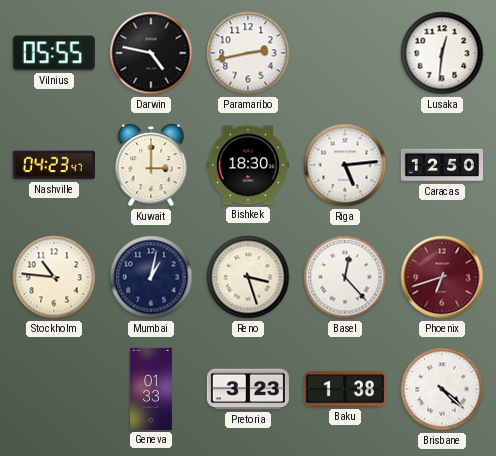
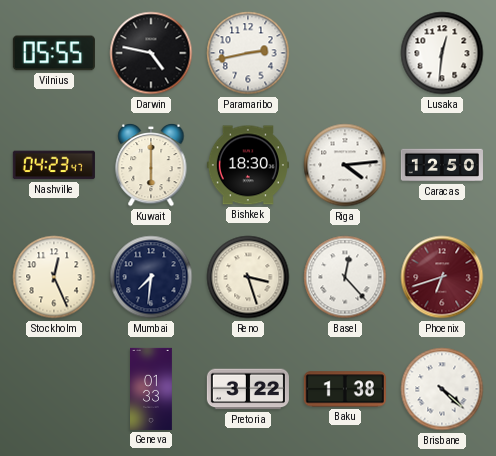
Kuwait: 3:00 -> 6:00
Riga: 5:14 -> 4:14
Stockholm: 10:46 -> 12:26
Mumbai: 1:02 -> 7:31
Pretoria: 3:23 -> 3:22
